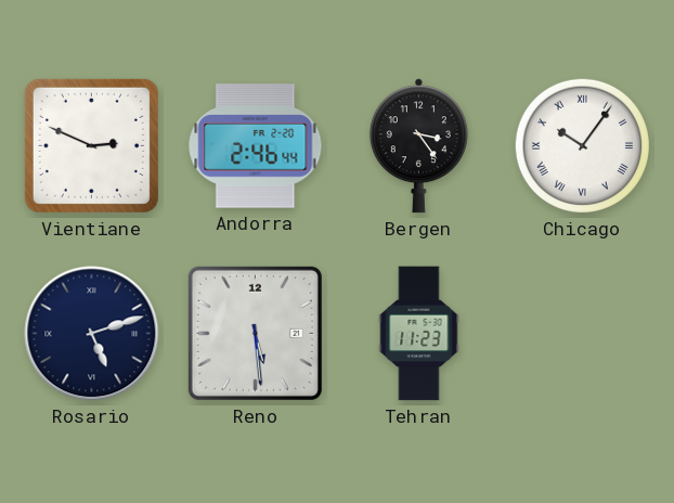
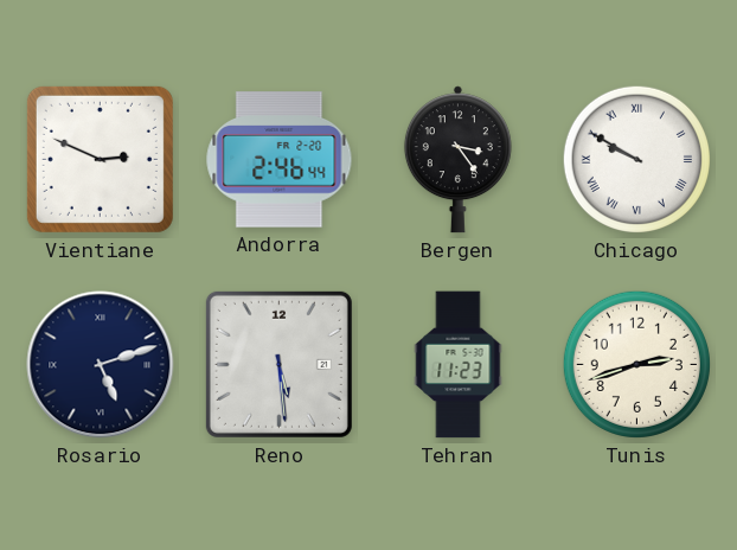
Chicago: 10:06 -> 9:50
Tunis: none -> 2:42
